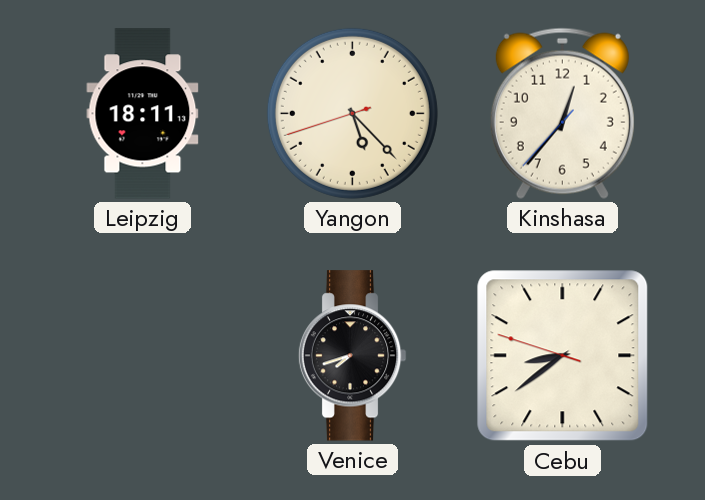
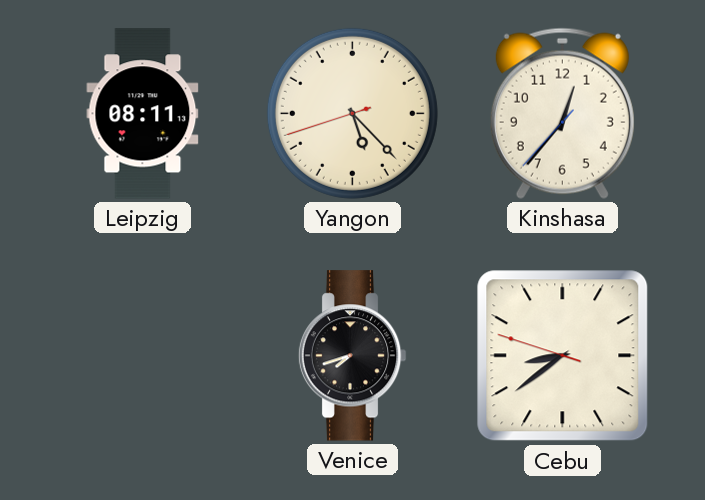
Leipzig: 18:11 -> 08:11
